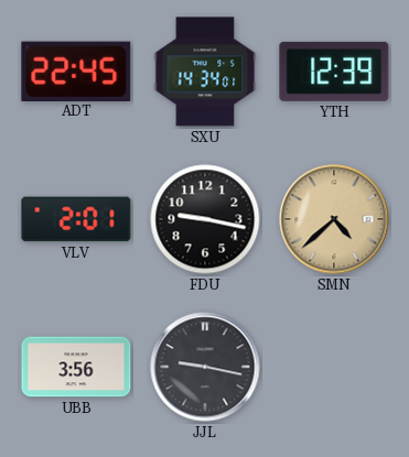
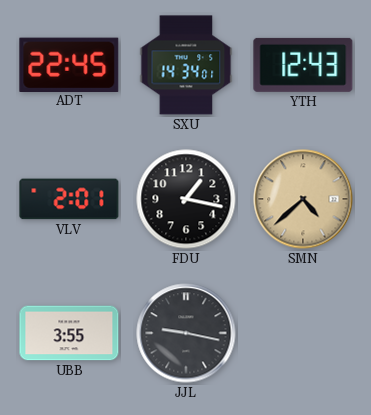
YTH: 12:39 -> 12:43
FDU: 9:17 -> 1:17
UBB: 3:56 -> 3:55
